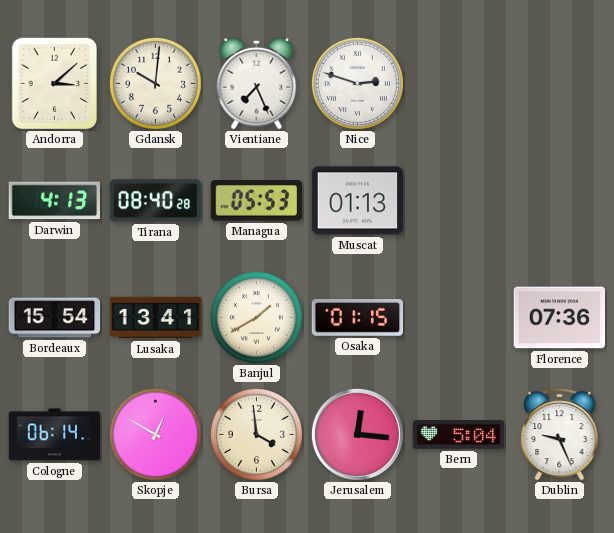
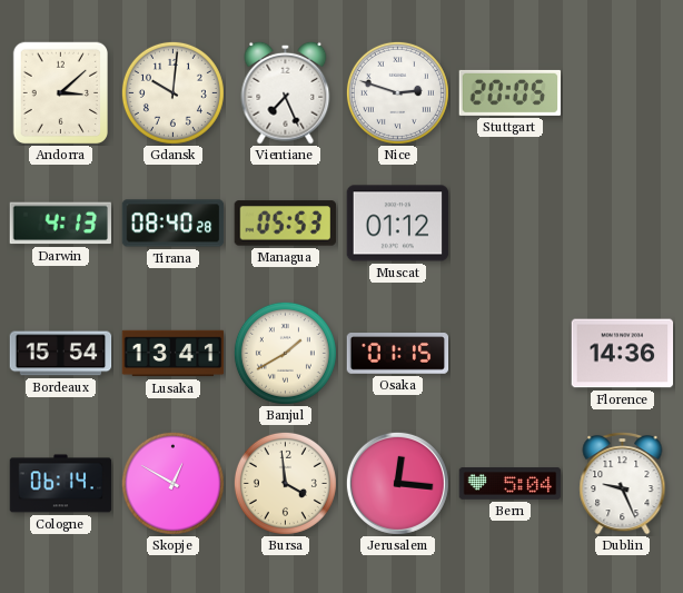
Stuttgart: none -> 20:05
Muscat: 01:13 -> 01:12
Florence: 07:36 -> 14:36
